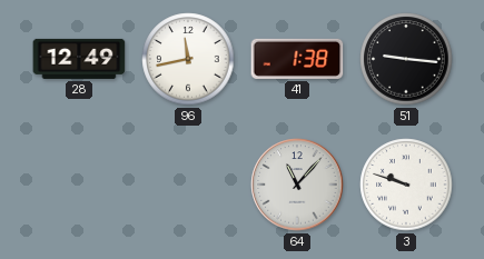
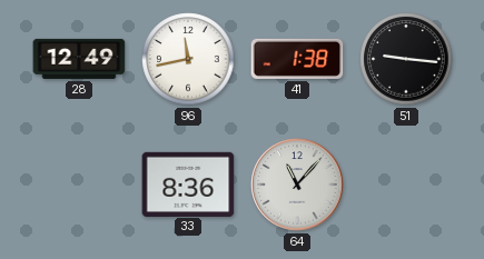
33: none -> 8:36
3: 9:48 -> none
